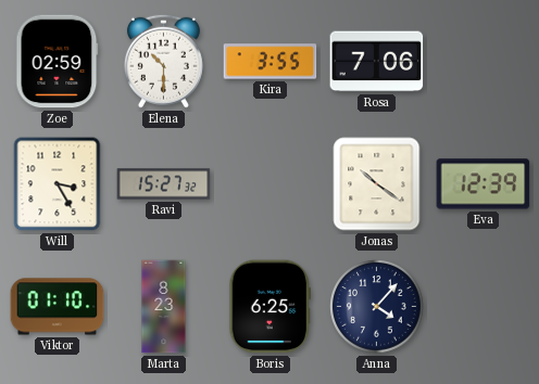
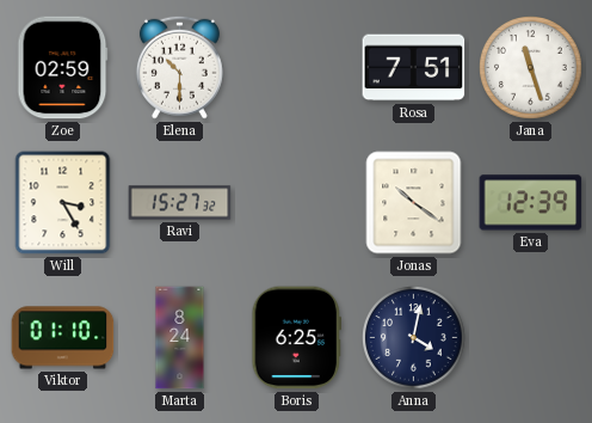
Kira: 3:55 -> none
Rosa: 7:06 -> 7:51
Jana: none -> 11:27
Marta: 8:23 -> 8:24
Anna: 4:07 -> 4:02
